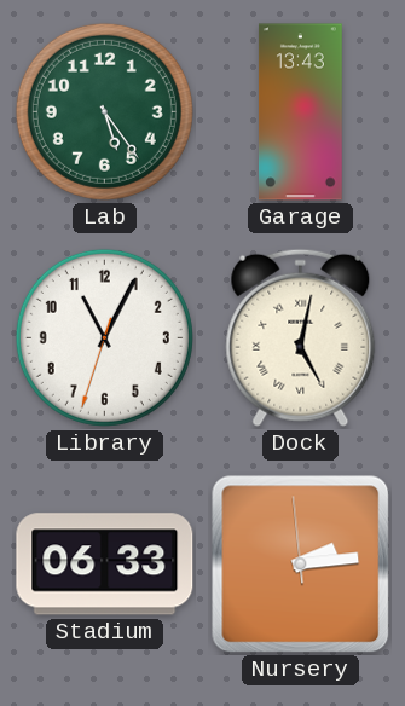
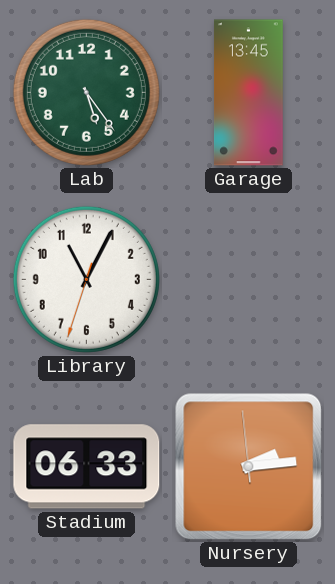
Garage: 13:43 -> 13:45
Dock: 5:02 -> none
